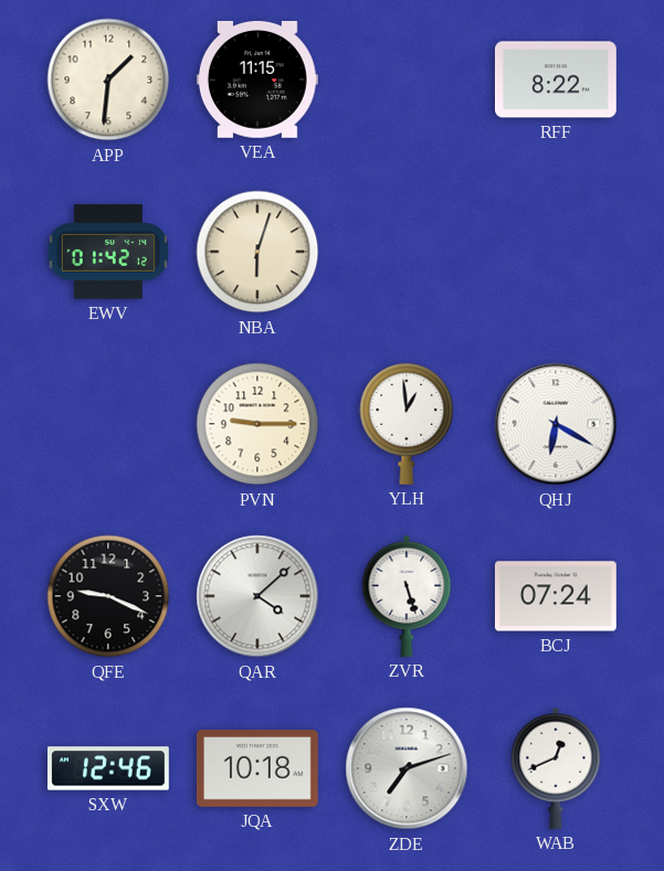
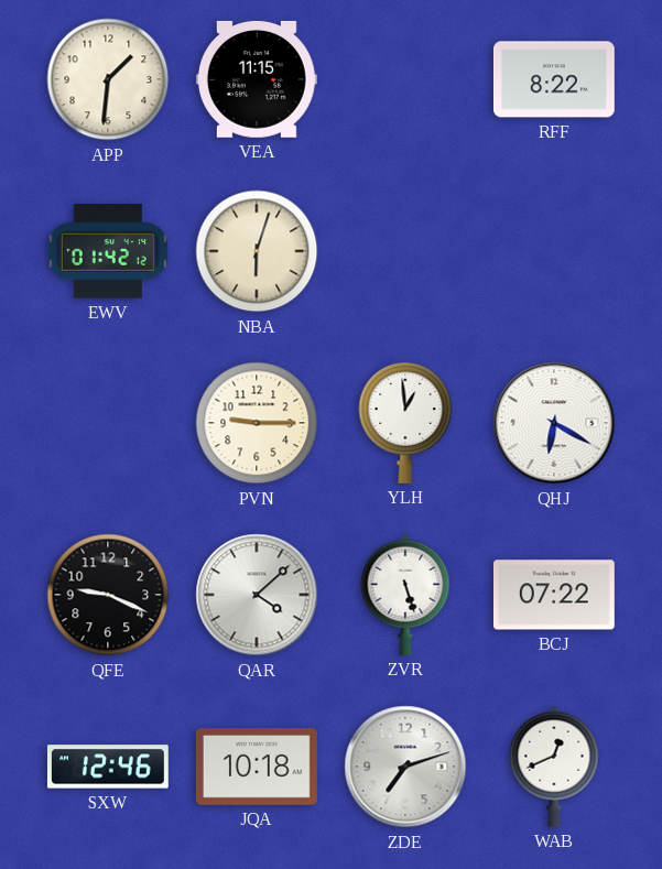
BCJ: 07:24 -> 07:22
